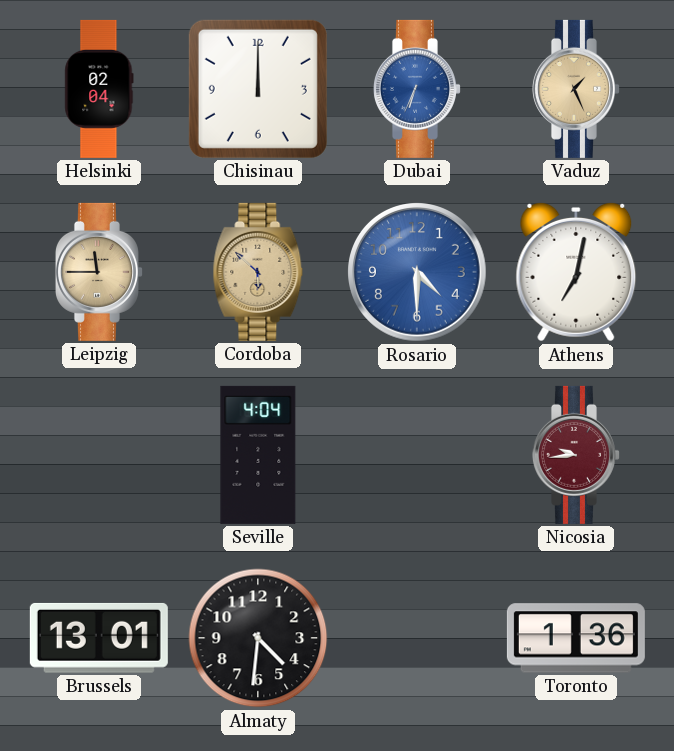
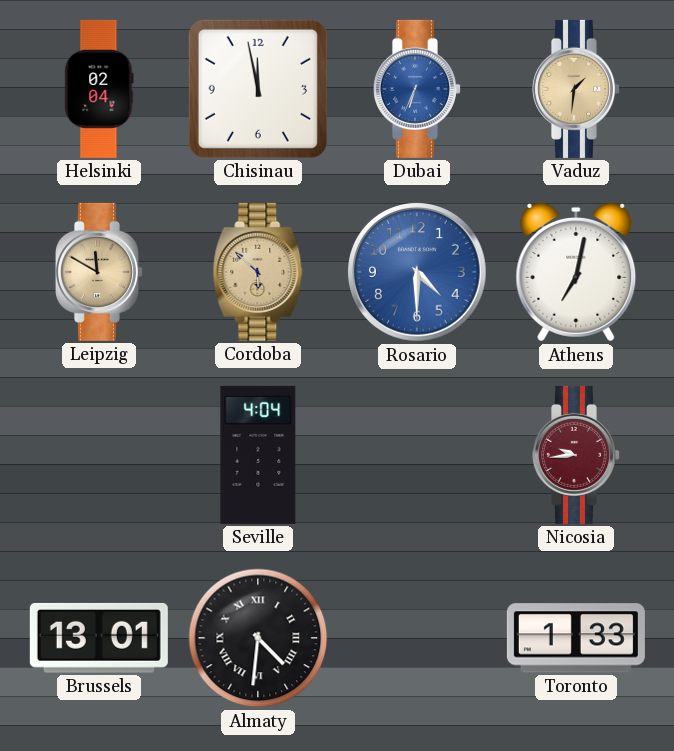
Chisinau: 12:00 -> 11:58
Vaduz: 1:26 -> 1:31
Leipzig: 11:45 -> 11:50
Almaty numerals: Arabic -> Roman
Toronto: 1:36 -> 1:33
